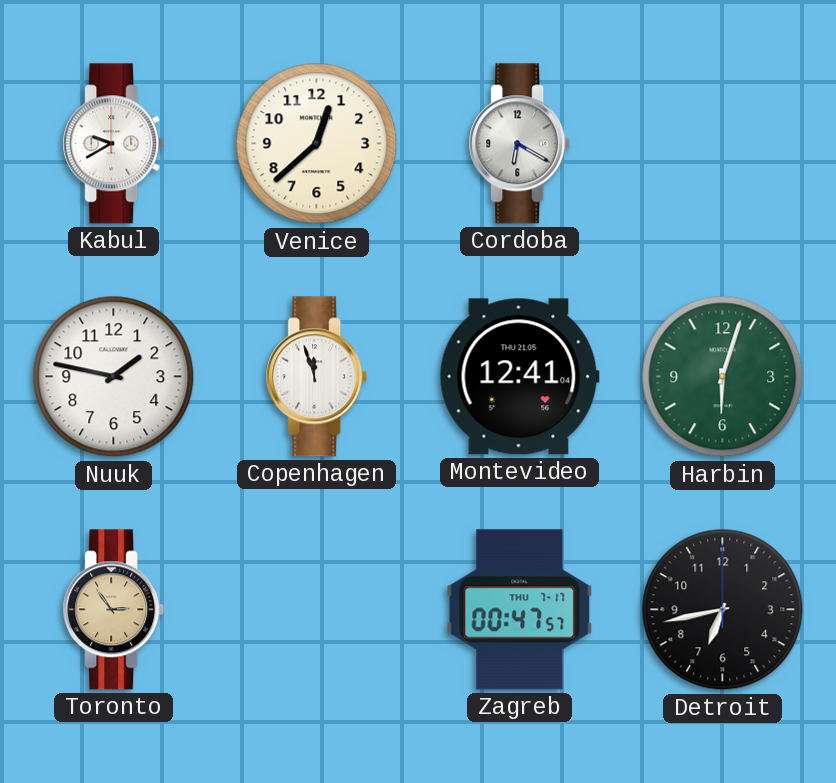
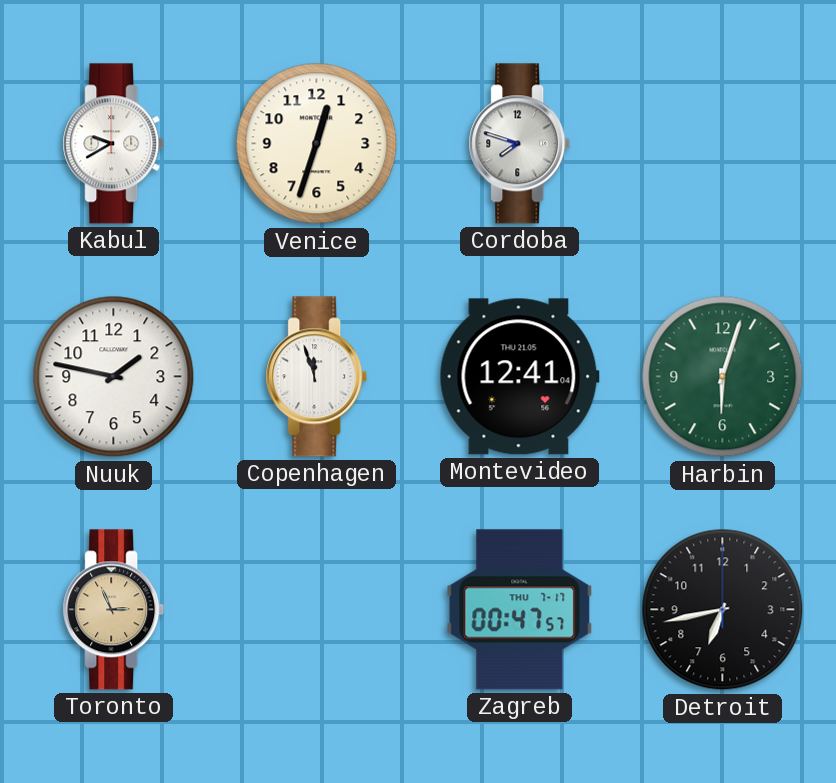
Venice: 12:38 -> 12:33
Cordoba: 6:20 -> 7:48
Toronto: 2:54 -> 2:56
